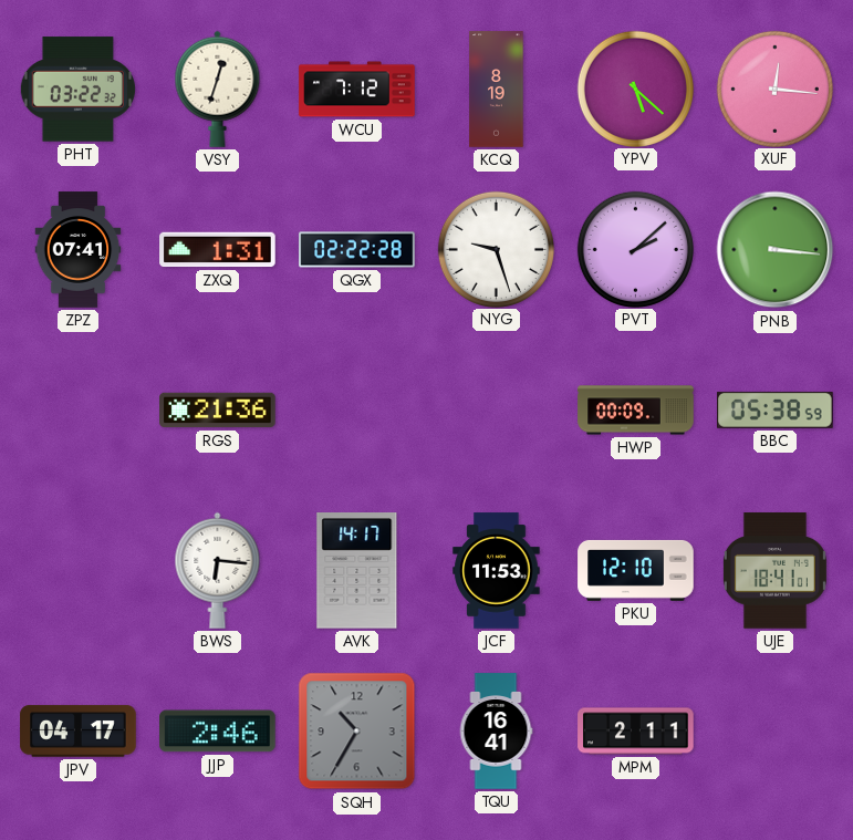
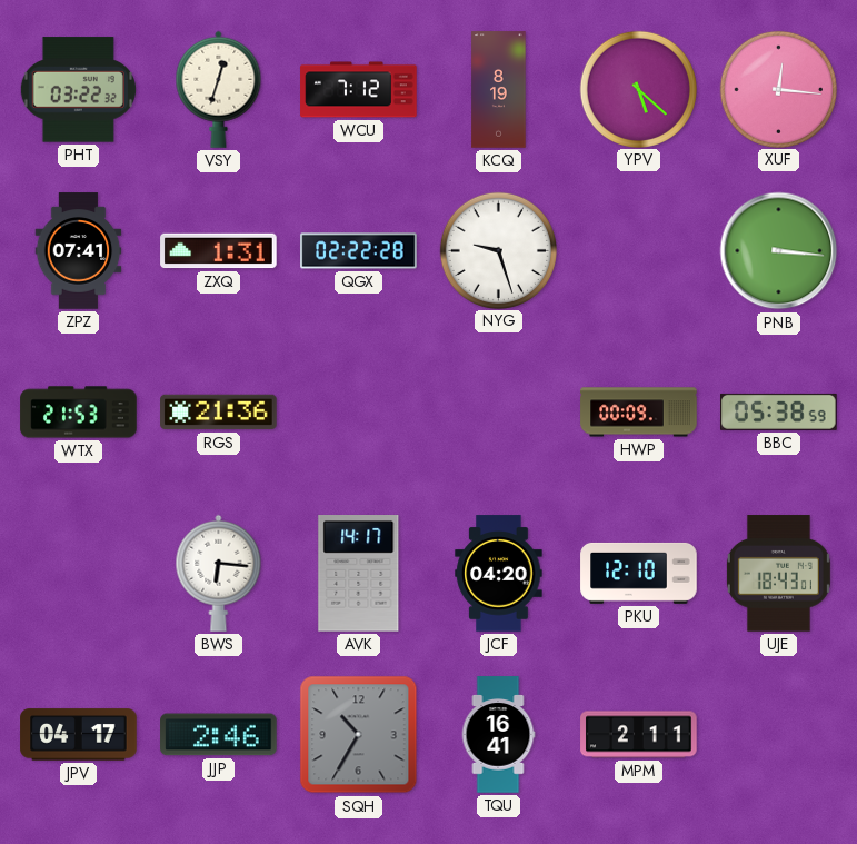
PVT: 2:08 -> none
WTX: none -> 21:53
JCF: 11:53 -> 04:20
UJE: 18:41 -> 18:43
